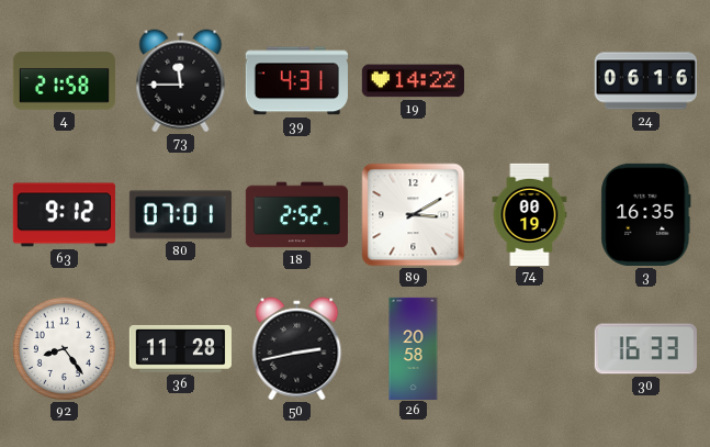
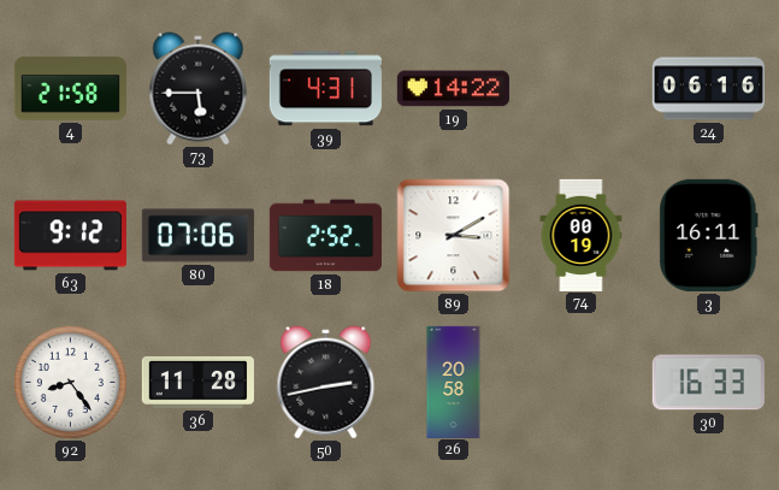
73: 11:45 -> 5:45
80: 07:01 -> 07:06
3: 16:35 -> 16:11
